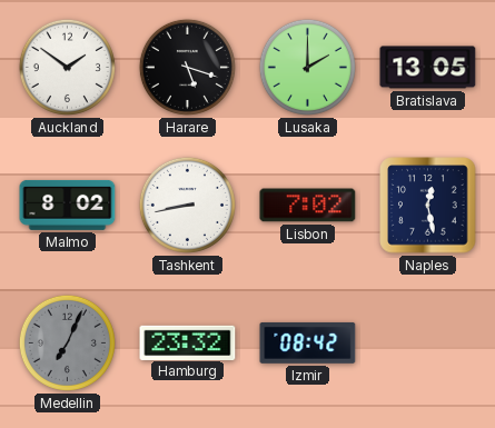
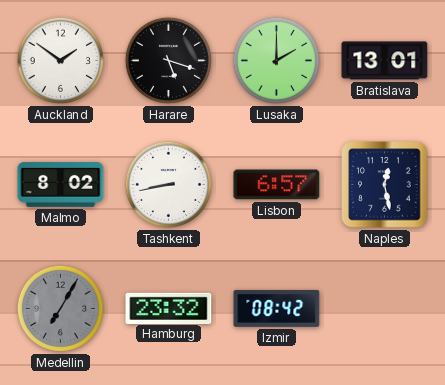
Bratislava: 13:05 -> 13:01
Lisbon: 7:02 -> 6:57
Medellin: 7:04 -> 7:05
